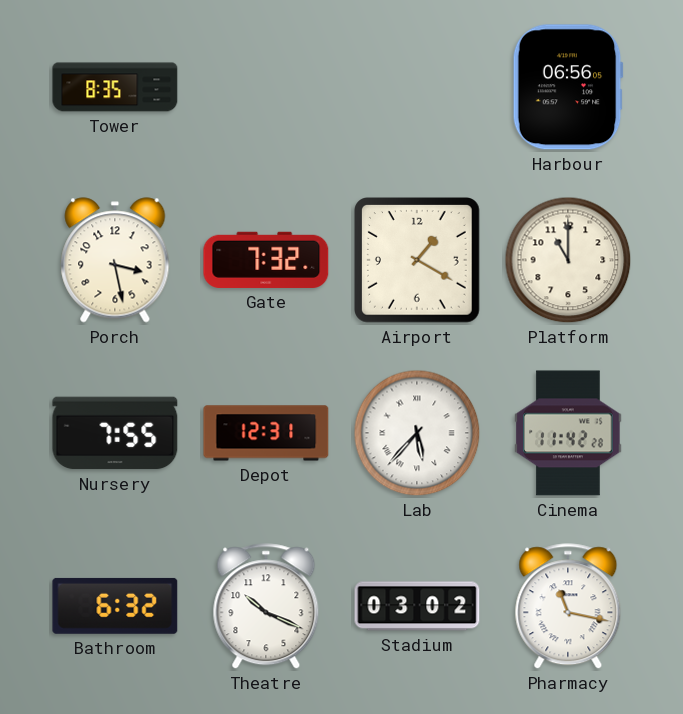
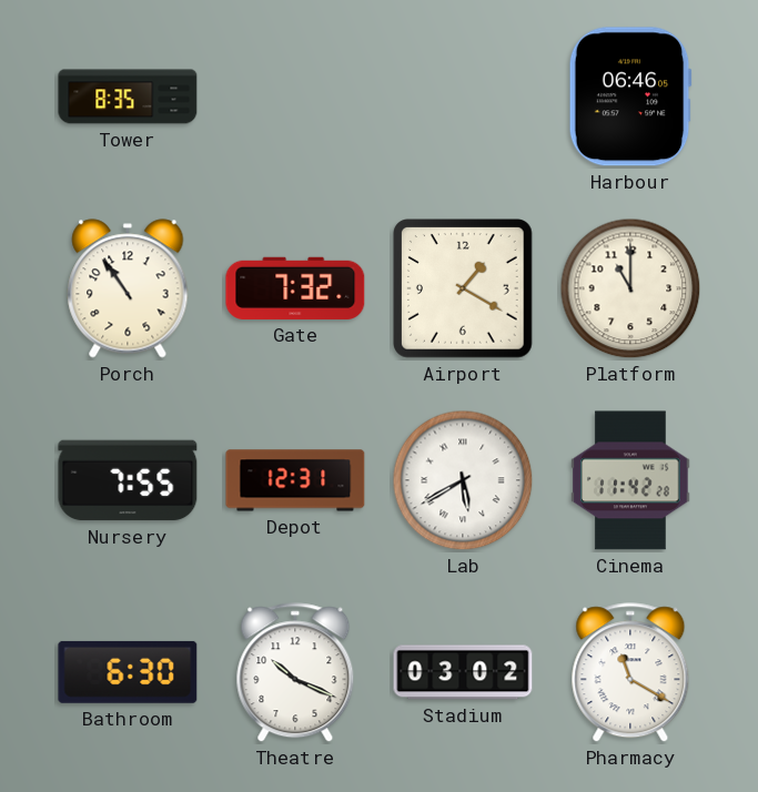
Harbour: 06:56 -> 06:46
Porch: 3:28 -> 10:54
Lab: 5:37 -> 5:40
Bathroom: 6:32 -> 6:30
Pharmacy: 11:17 -> 11:20
